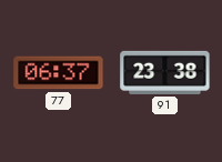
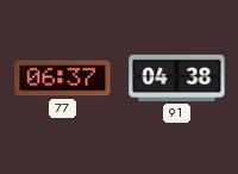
91: 23:38 -> 04:38
